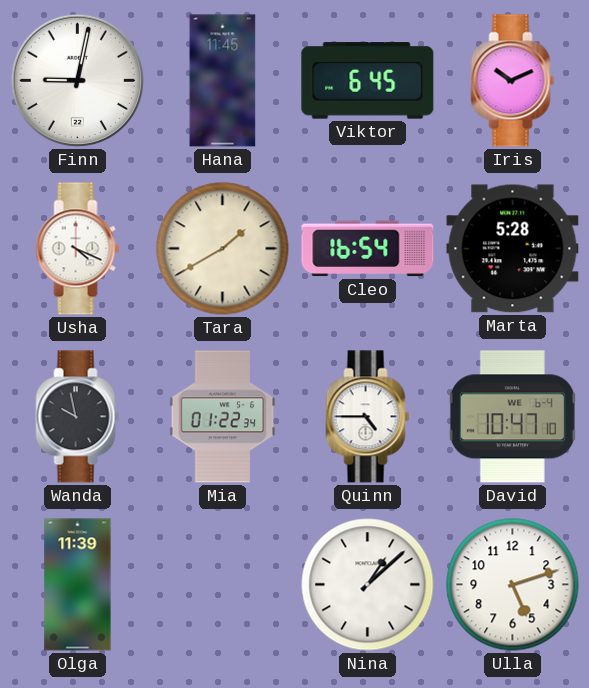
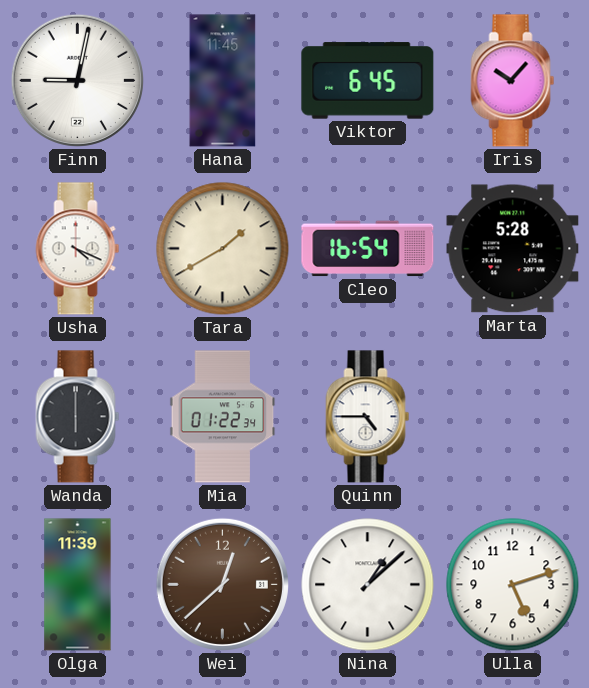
Iris: 10:11 -> 10:07
Wanda: 9:58 -> 6:00
David: 10:47 -> none
Wei: none -> 12:38
